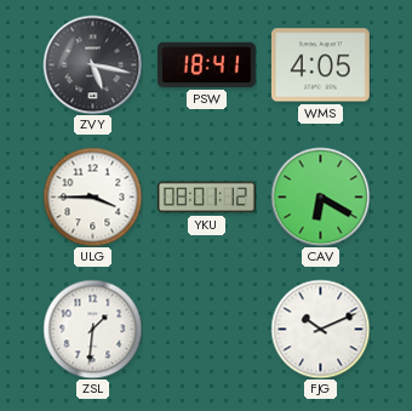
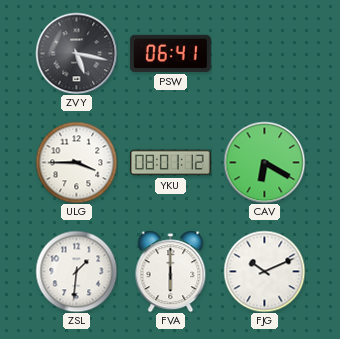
PSW: 18:41 -> 06:41
WMS: 4:05 -> none
FVA: none -> 6:00
